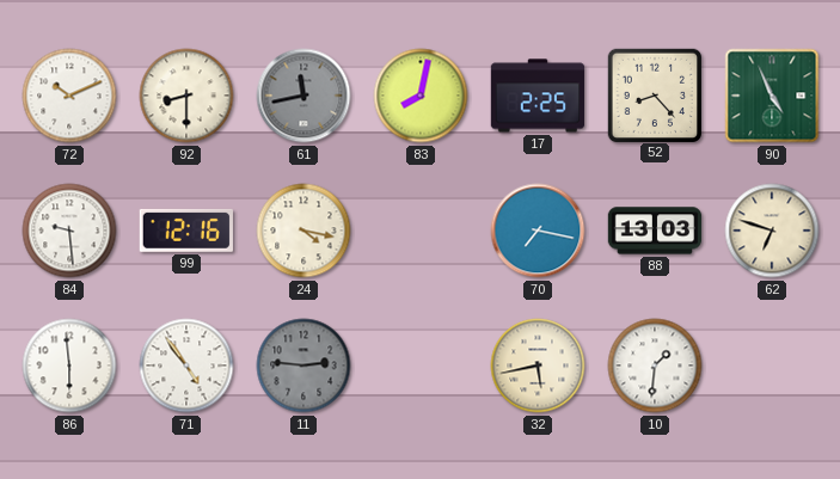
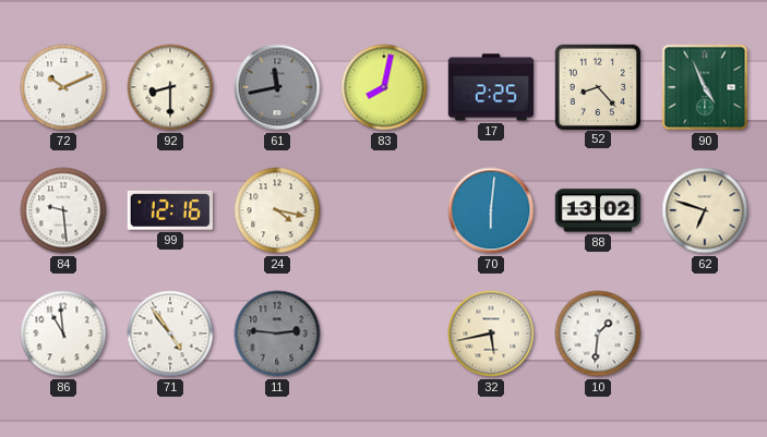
70: 7:17 -> 6:01
88: 13:03 -> 13:02
86: 5:59 -> 10:59
